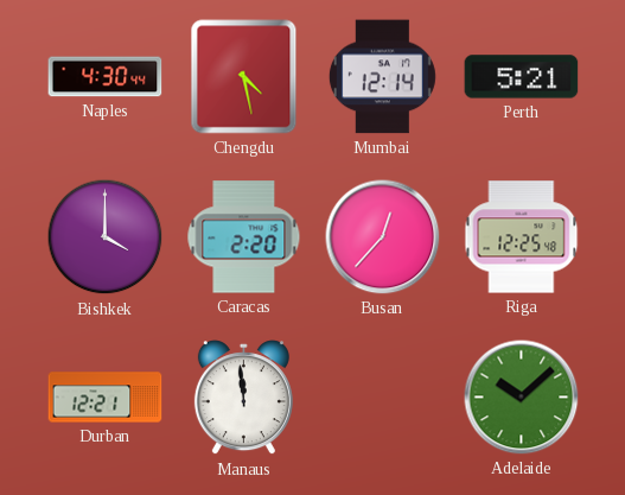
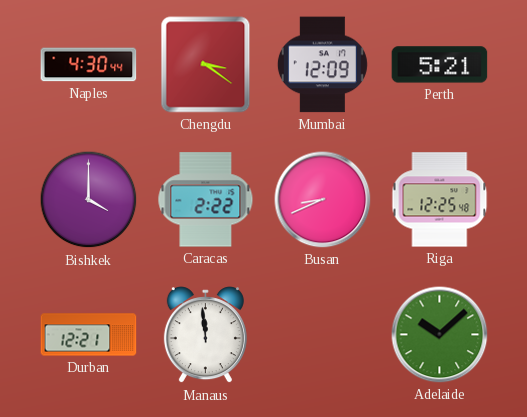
Chengdu: 4:28 -> 3:21
Mumbai: 12:14 -> 12:09
Caracas: 2:20 -> 2:22
Busan: 12:37 -> 8:41
